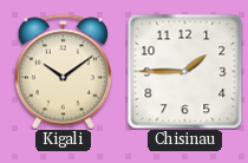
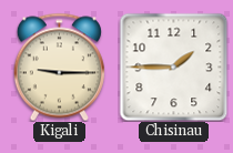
Kigali: 10:09 -> 9:15
